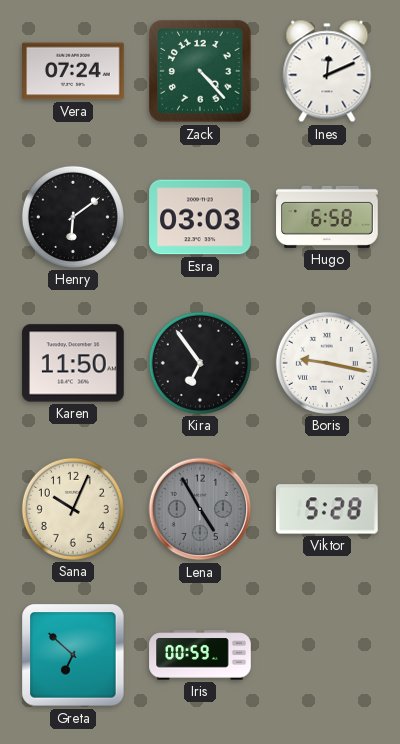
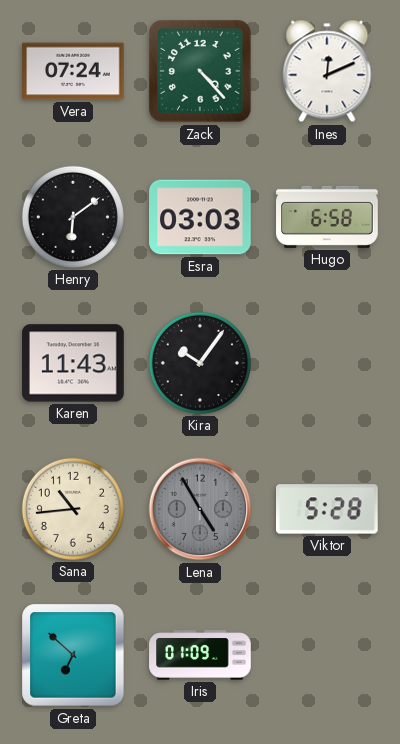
Karen: 11:50 -> 11:43
Kira: 6:54 -> 10:06
Boris: 9:17 -> none
Sana: 10:04 -> 10:44
Iris: 00:59 -> 01:09
